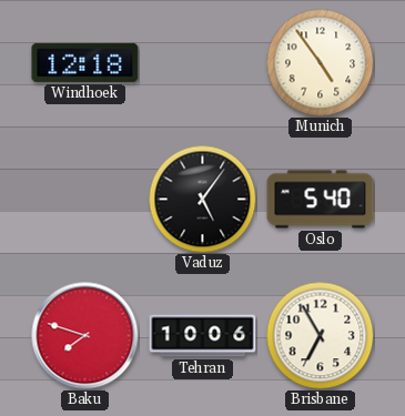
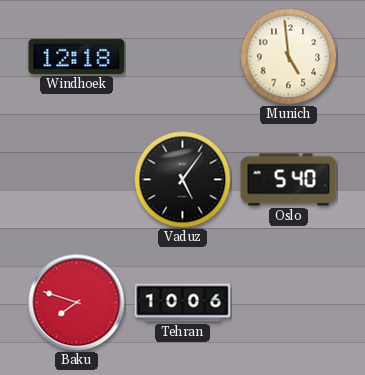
Munich: 4:54 -> 4:59
Brisbane: 6:55 -> none
